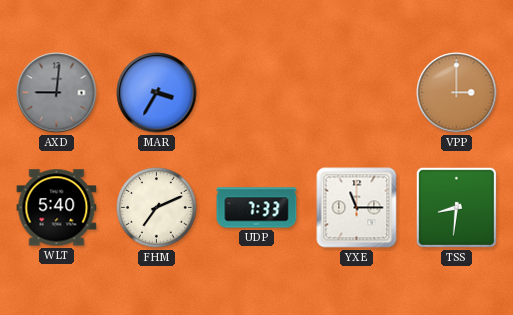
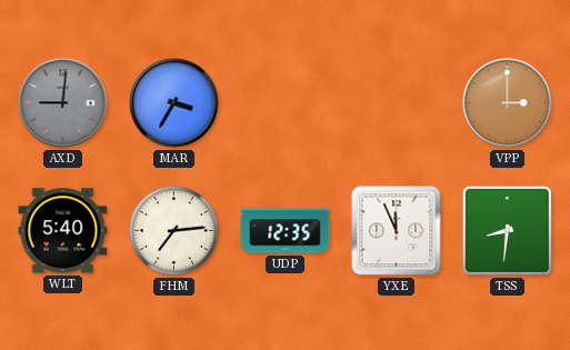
FHM: 7:11 -> 7:14
UDP: 7:33 -> 12:35
YXE: 11:15 -> 11:56
